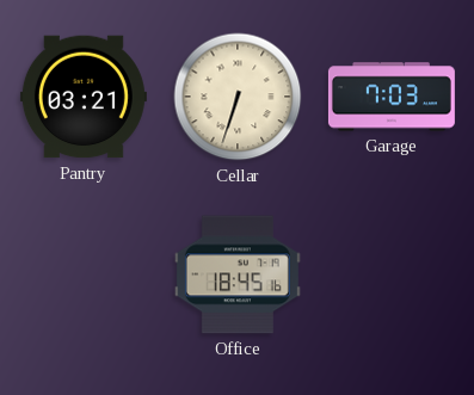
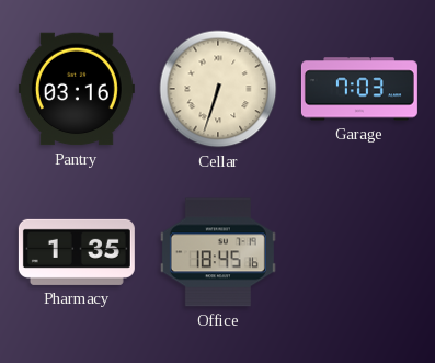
Pantry: 03:21 -> 03:16
Pharmacy: none -> 1:35
